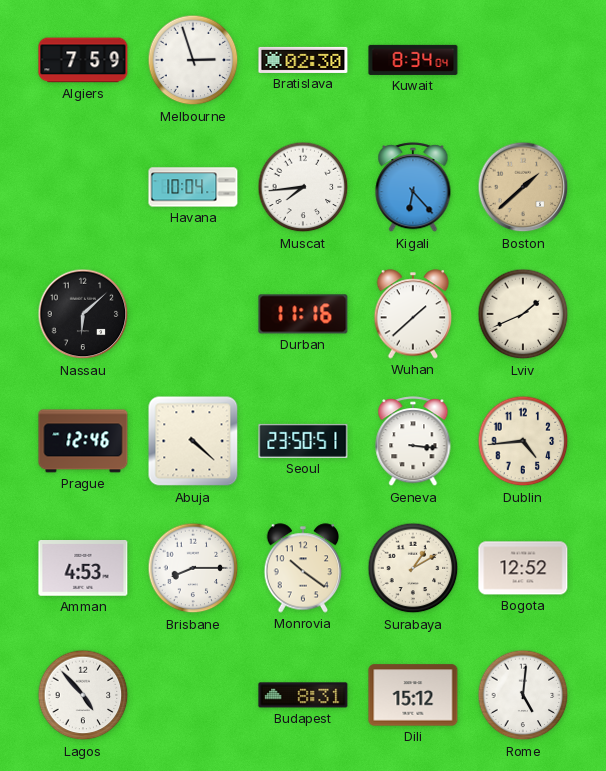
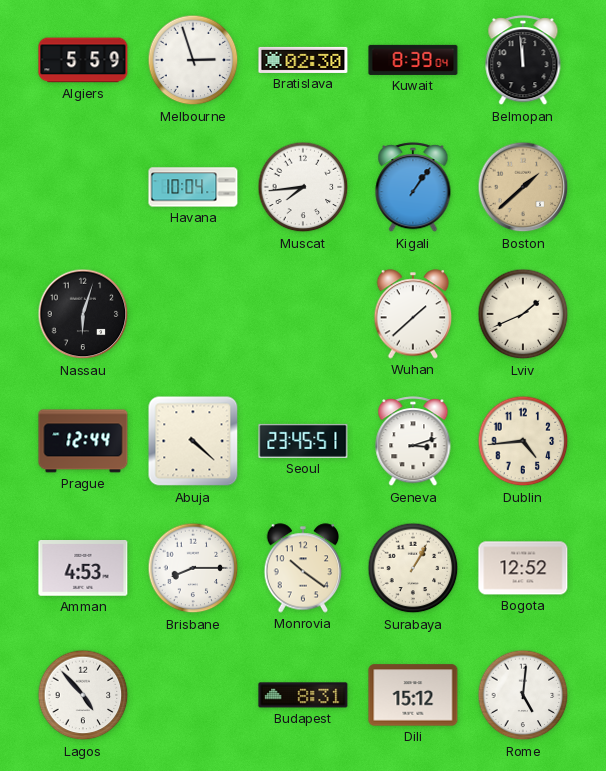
Algiers: 7:59 -> 5:59
Kuwait: 8:34 -> 8:39
Belmopan: none -> 11:59
Kigali: 6:23 -> 1:06
Nassau: 6:08 -> 6:03
Durban: 11:16 -> none
Prague: 12:46 -> 12:44
Seoul: 23:50 -> 23:45
Geneva: 3:16 -> 3:12
Surabaya: 1:10 -> 1:05
